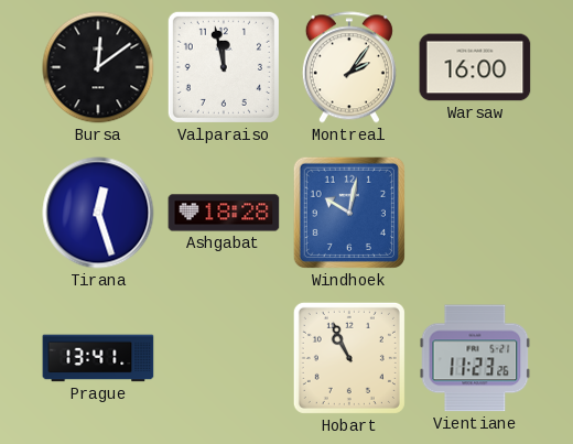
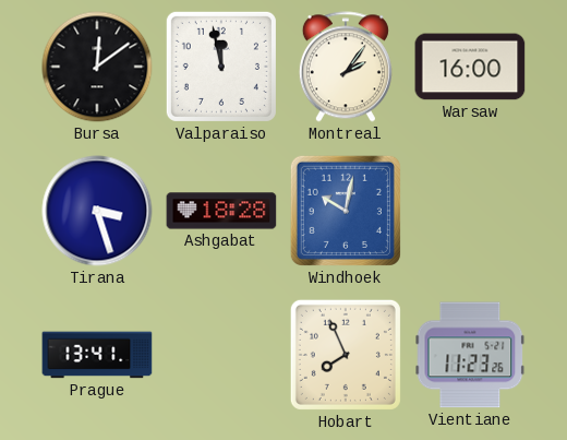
Tirana: 12:27 -> 3:27
Hobart: 10:56 -> 7:56
